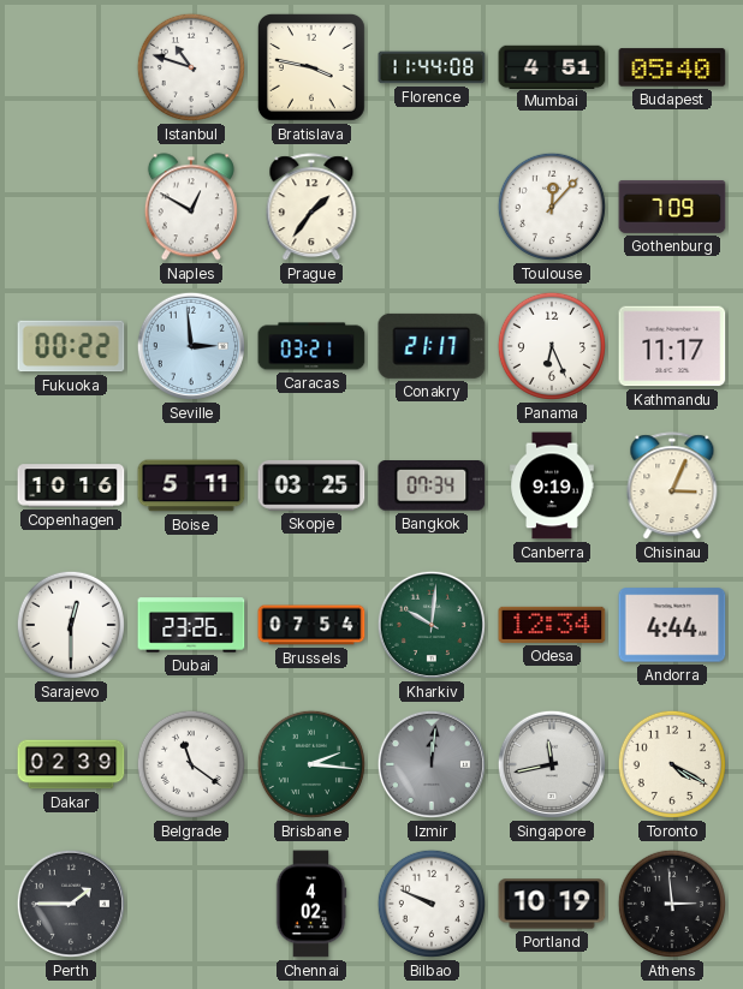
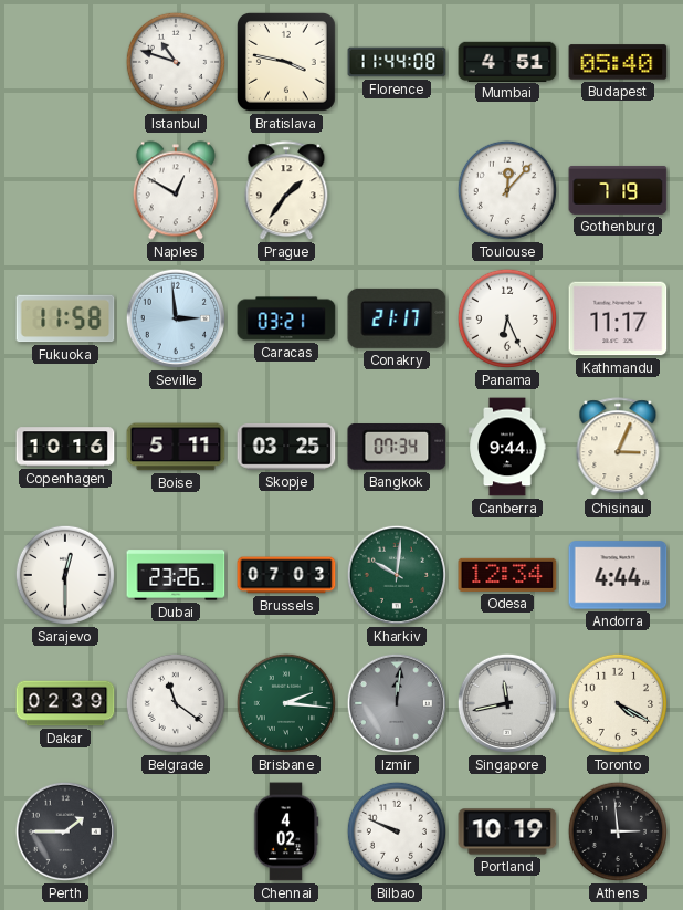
Gothenburg: 7:09 -> 7:19
Fukuoka: 00:22 -> 11:58
Canberra: 9:19 -> 9:44
Brussels: 07:54 -> 07:03
